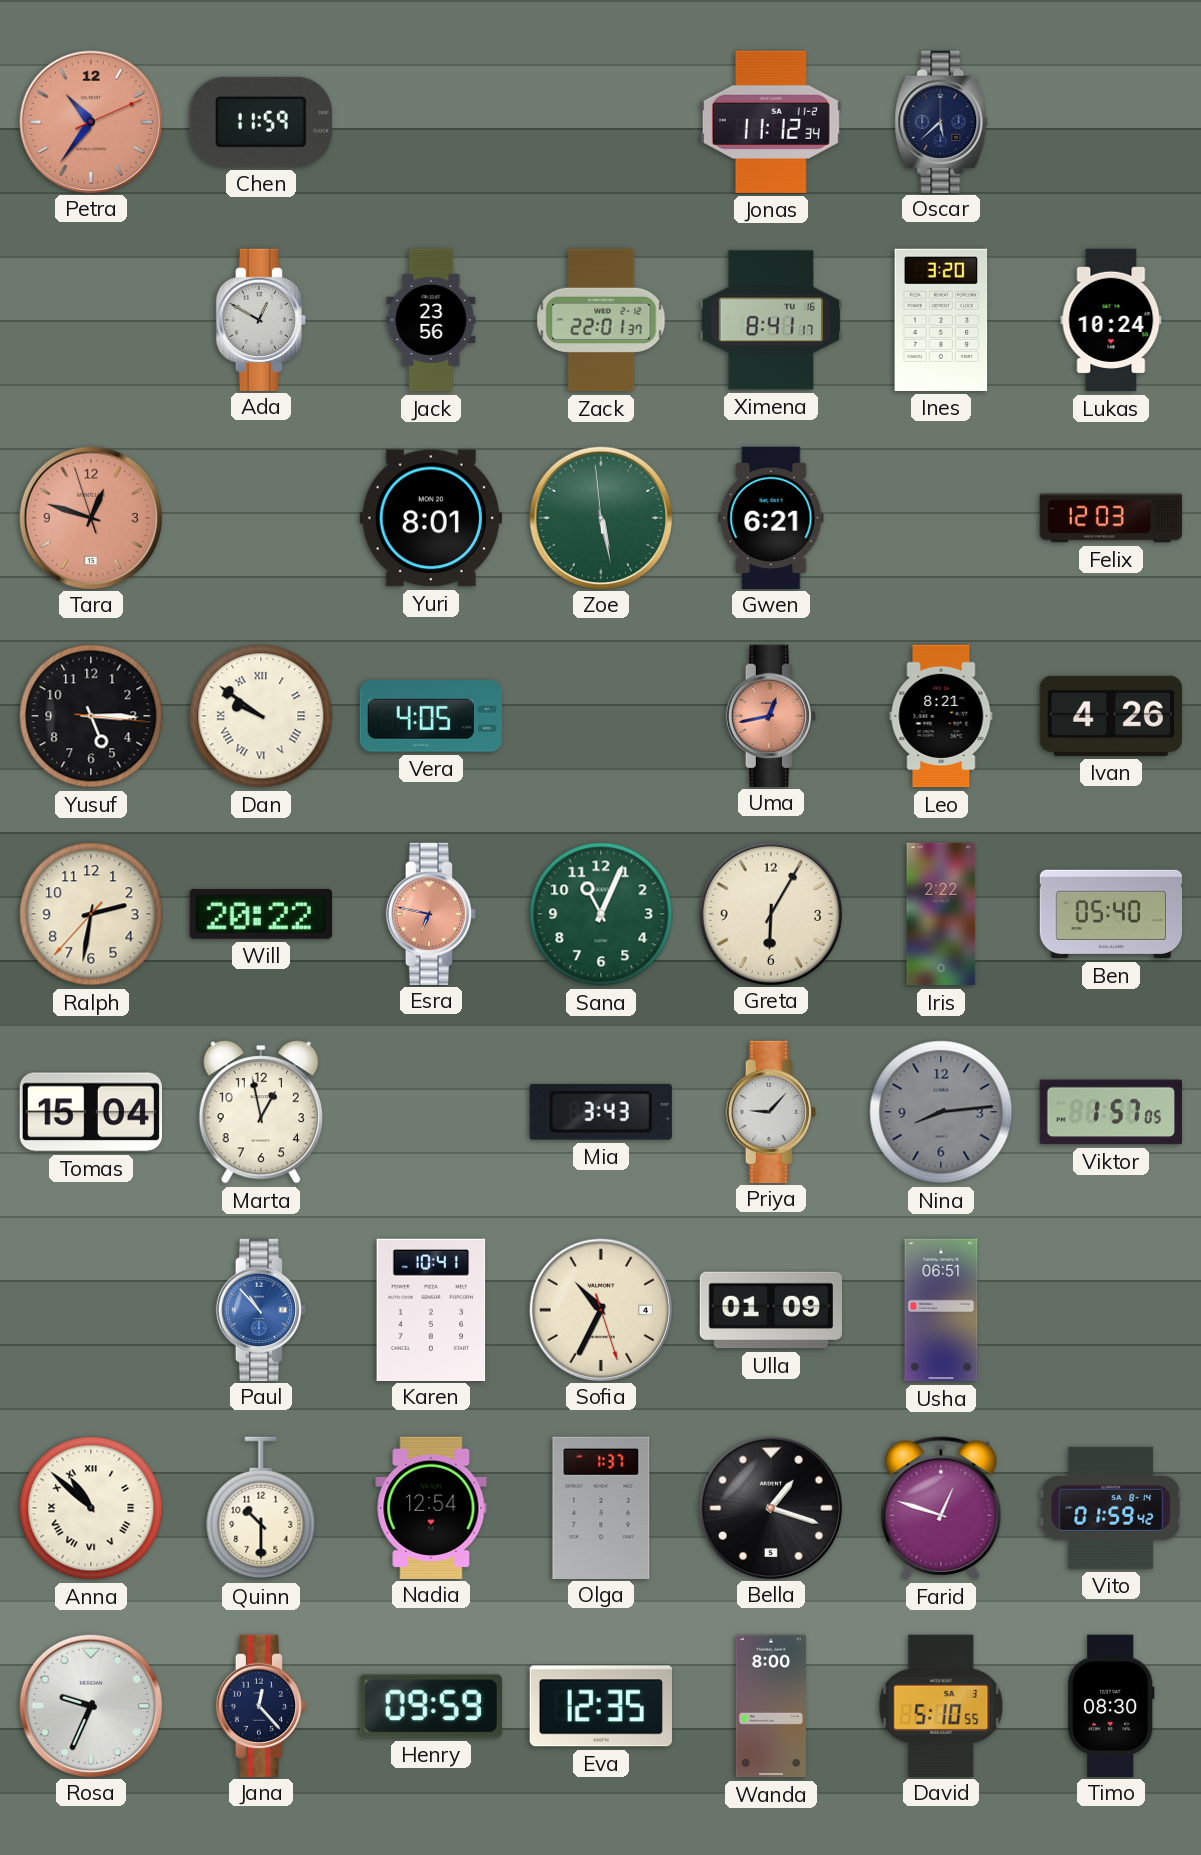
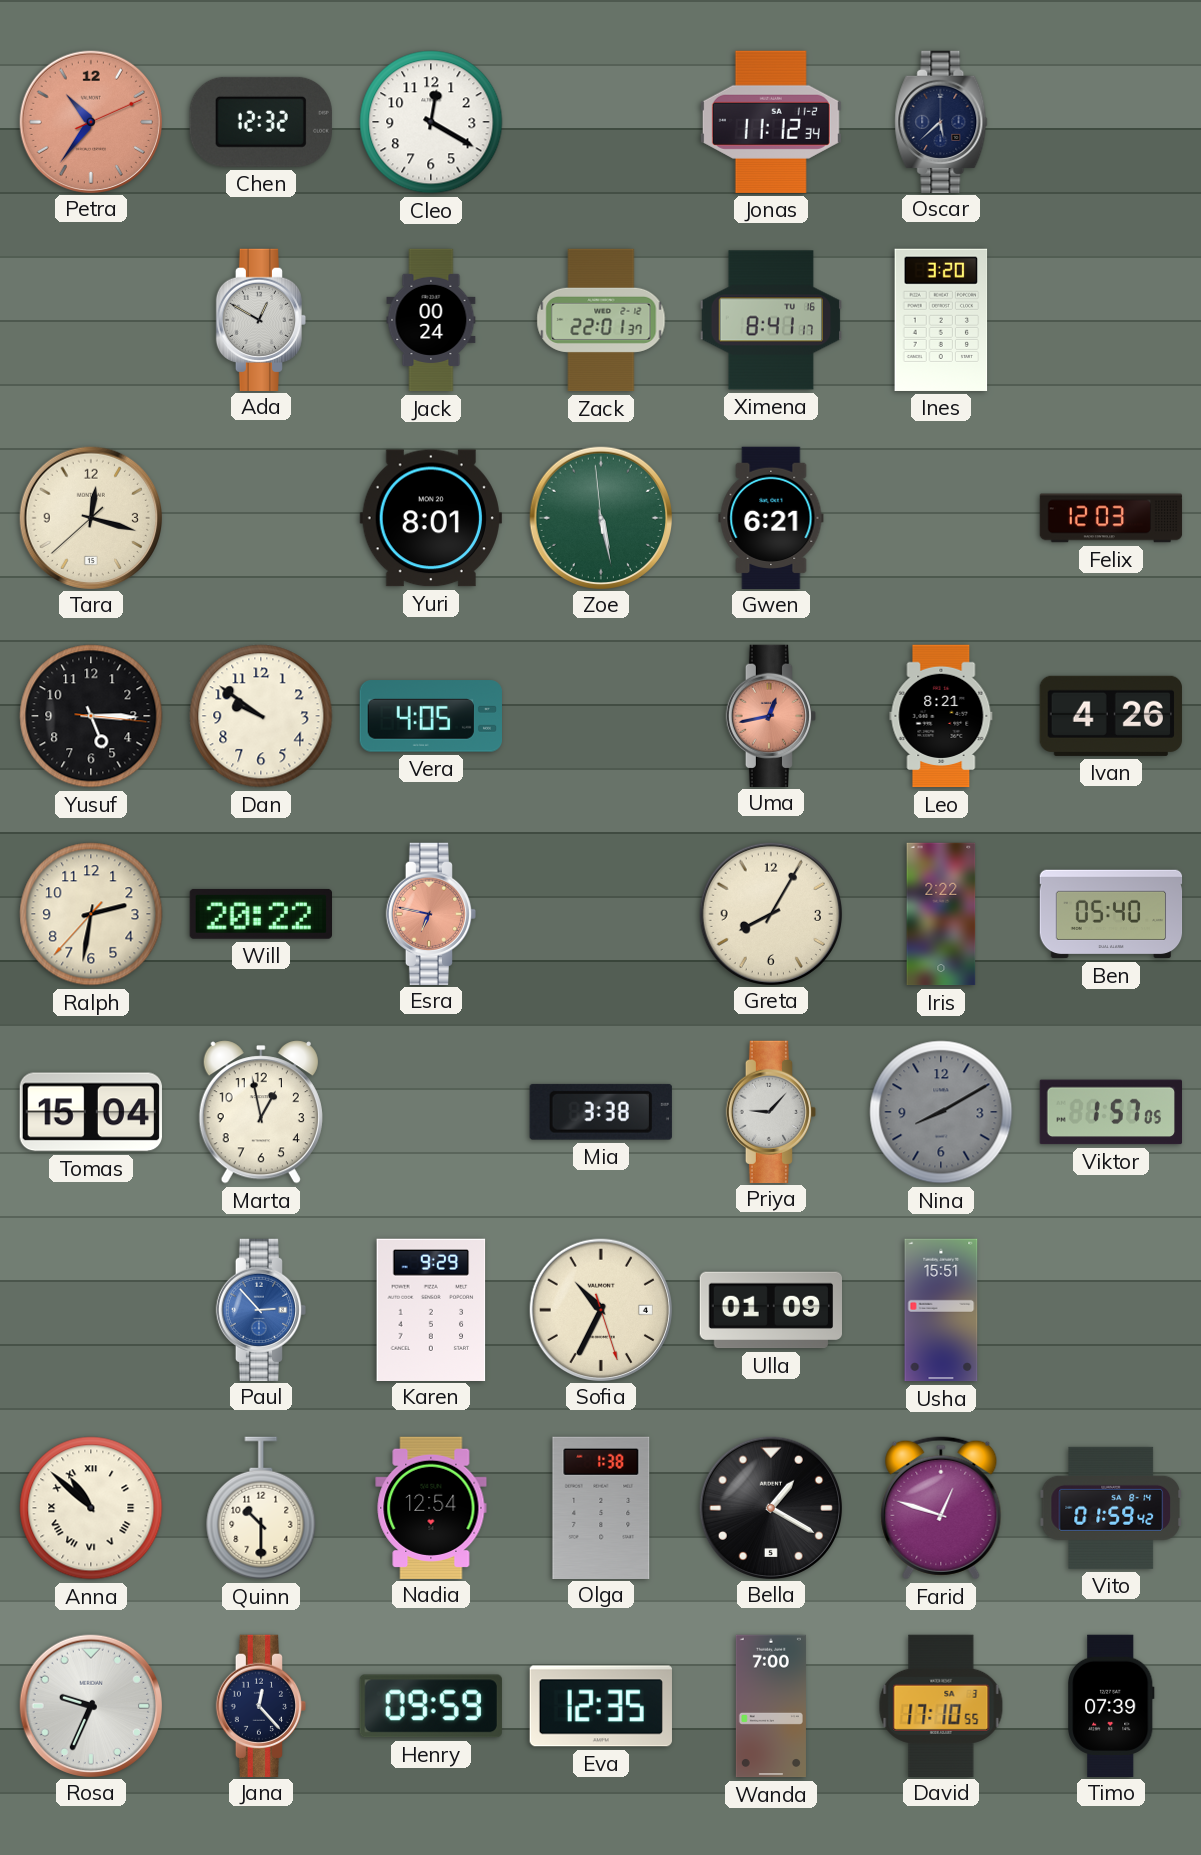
Chen: 11:59 -> 12:32
Cleo: none -> 12:20
Jack: 23:56 -> 00:24
Lukas: 10:24 -> none
Tara: 12:47 -> 12:17
Tara dial: salmon -> cream
Dan numerals: Roman -> Arabic
Sana: 11:04 -> none
Greta: 6:05 -> 8:05
Mia: 3:43 -> 3:38
Nina: 8:14 -> 8:10
Paul: 10:53 -> 2:53
Karen: 10:41 -> 9:29
Usha: 06:51 -> 15:51
Olga: 1:37 -> 1:38
Bella: 1:18 -> 1:20
Wanda: 8:00 -> 7:00
David: 5:10 -> 17:10
Timo: 08:30 -> 07:39
